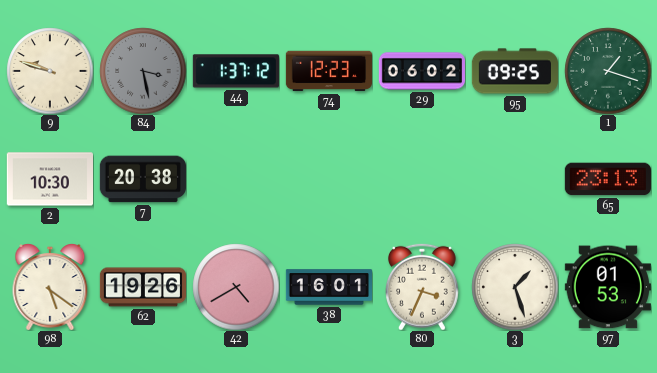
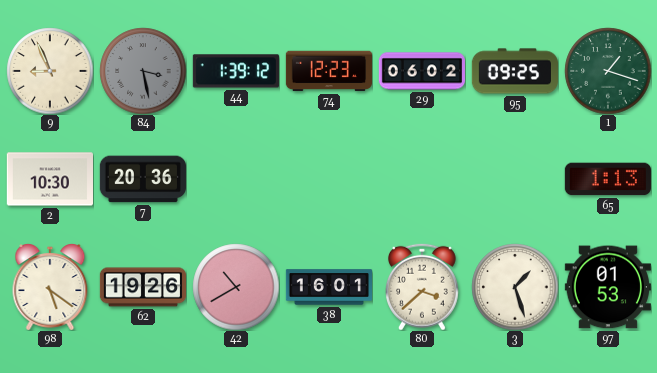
9: 9:48 -> 8:56
44: 1:37 -> 1:39
7: 20:38 -> 20:36
65: 23:13 -> 1:13
42: 4:40 -> 10:40
80: 3:34 -> 3:38
